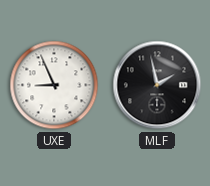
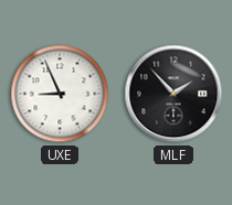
MLF: 1:58 -> 1:53
